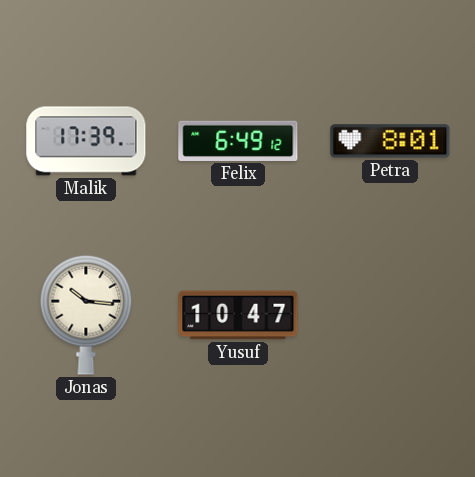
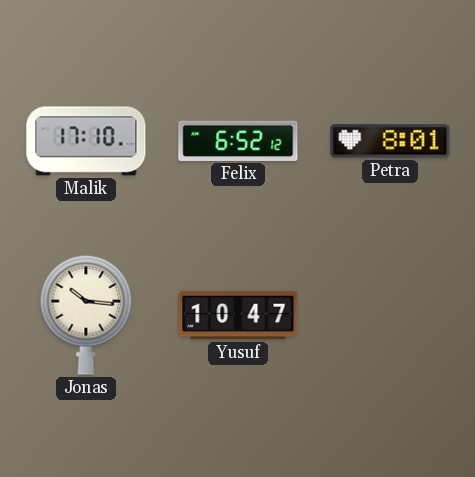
Malik: 17:39 -> 17:10
Felix: 6:49 -> 6:52
